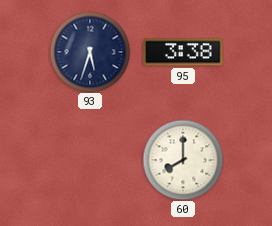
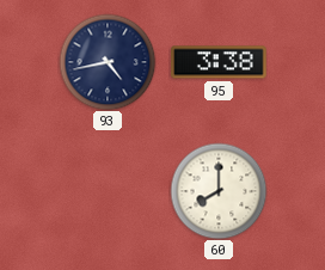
93: 5:33 -> 4:43
